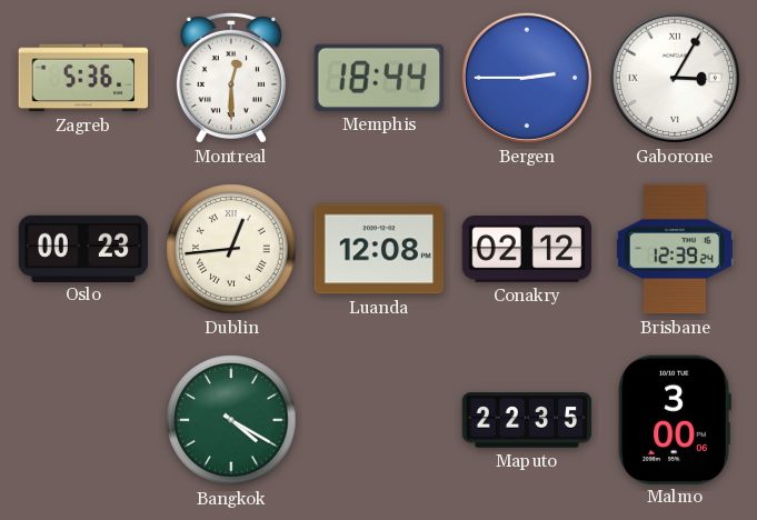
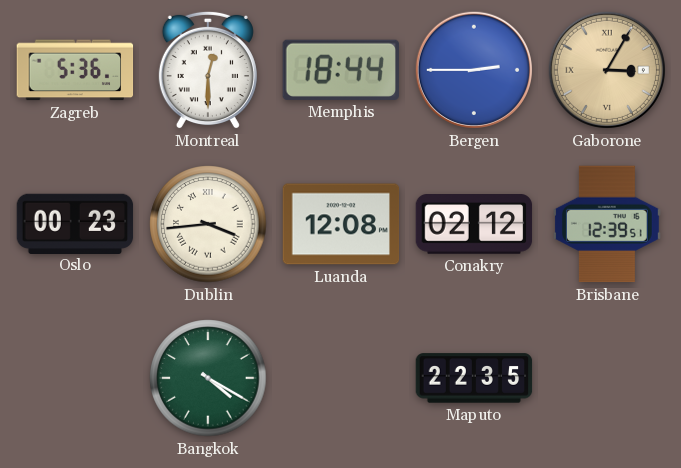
Gaborone dial: white -> champagne
Dublin: 12:44 -> 3:44
Brisbane: 12:39:24 -> 12:39:51
Malmo: 3:00 -> none
